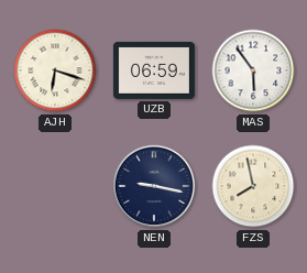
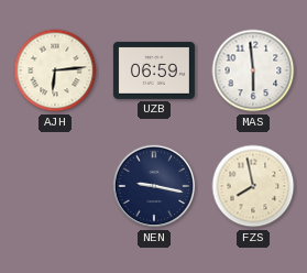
AJH: 6:18 -> 6:14
MAS: 5:54 -> 5:59
